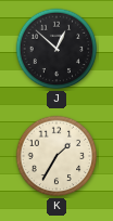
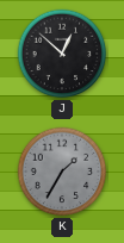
K dial: cream -> grey
